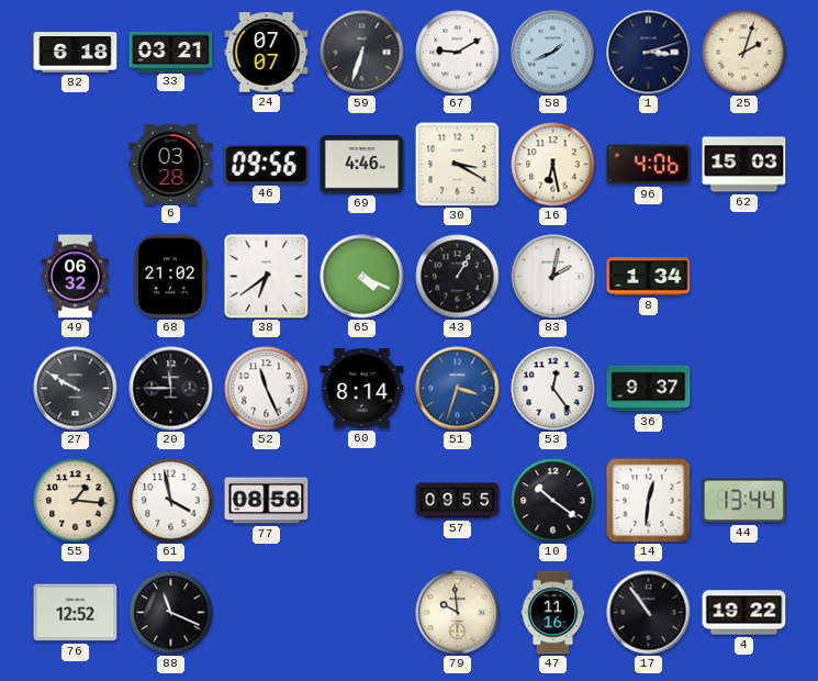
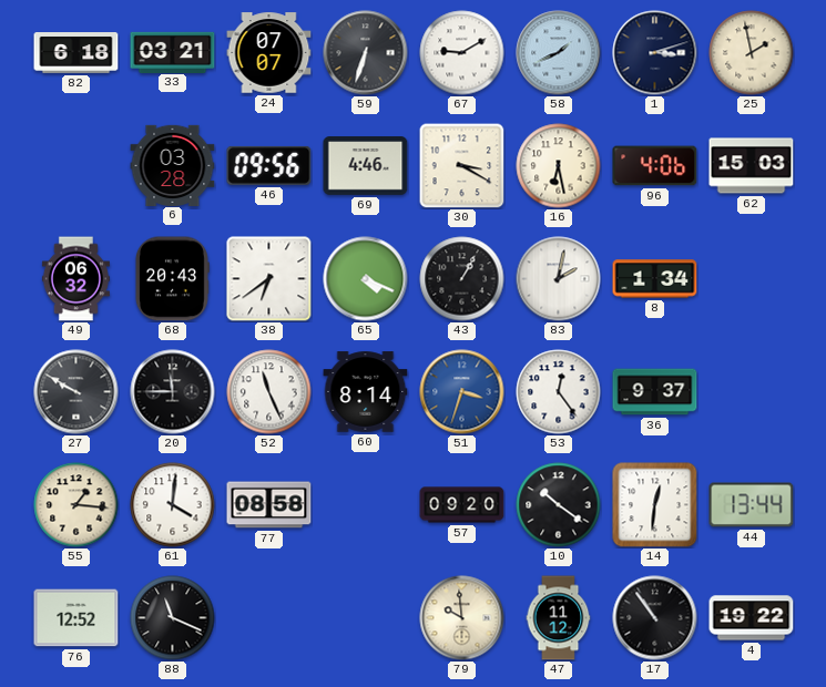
25: 2:03 -> 1:58
68: 21:02 -> 20:43
61: 3:58 -> 4:01
57: 09:55 -> 09:20
47: 11:16 -> 11:12
